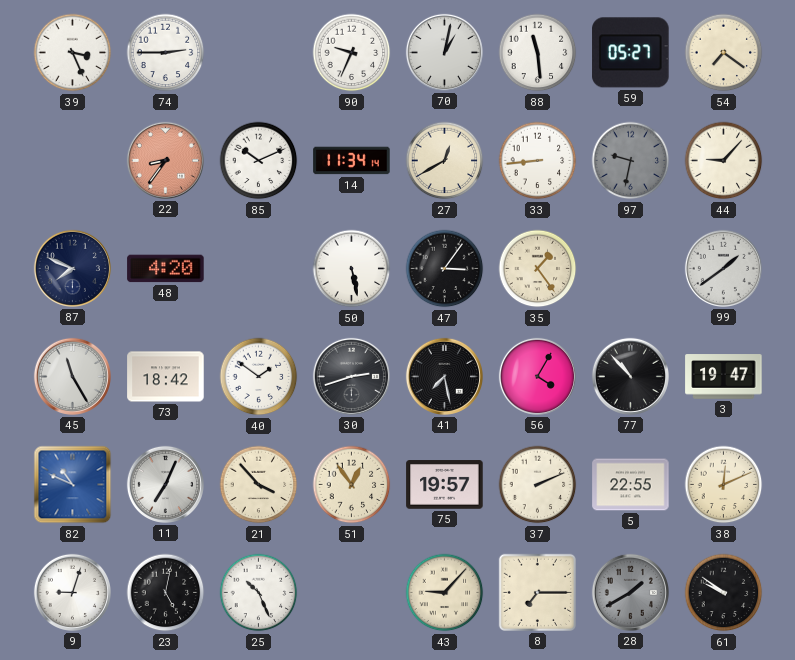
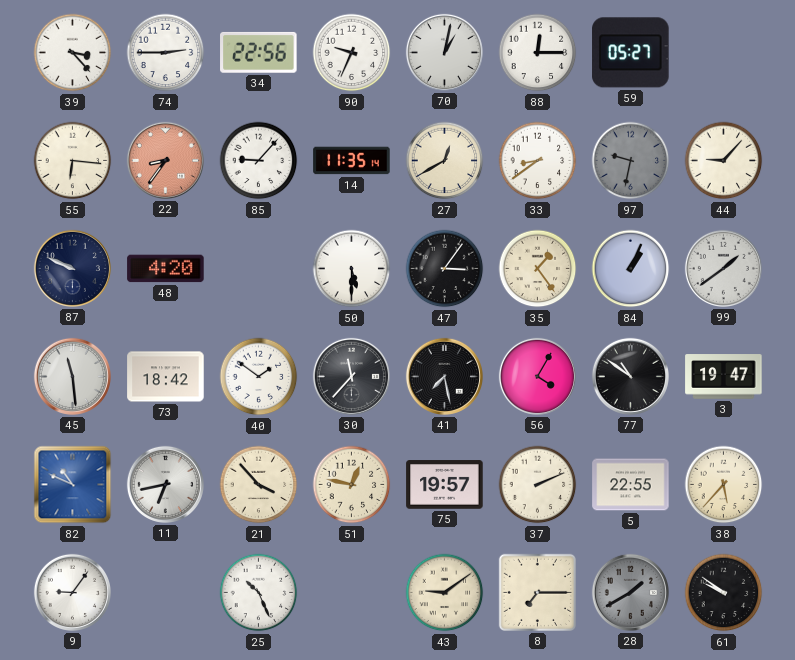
39: 3:26 -> 3:23
34: none -> 22:56
88: 11:29 -> 12:15
54: 7:21 -> none
55: none -> 6:16
85: 10:11 -> 9:07
14: 11:34 -> 11:35
33: 8:44 -> 8:39
87: 7:49 -> 9:49
50: 5:28 -> 5:30
84: none -> 1:04
45: 11:25 -> 11:29
30: 2:42 -> 11:37
77: 10:53 -> 10:51
11: 7:04 -> 6:43
51: 12:54 -> 12:47
38: 12:11 -> 5:37
9: 9:03 -> 9:06
23: 5:02 -> none
43: 9:07 -> 9:09
